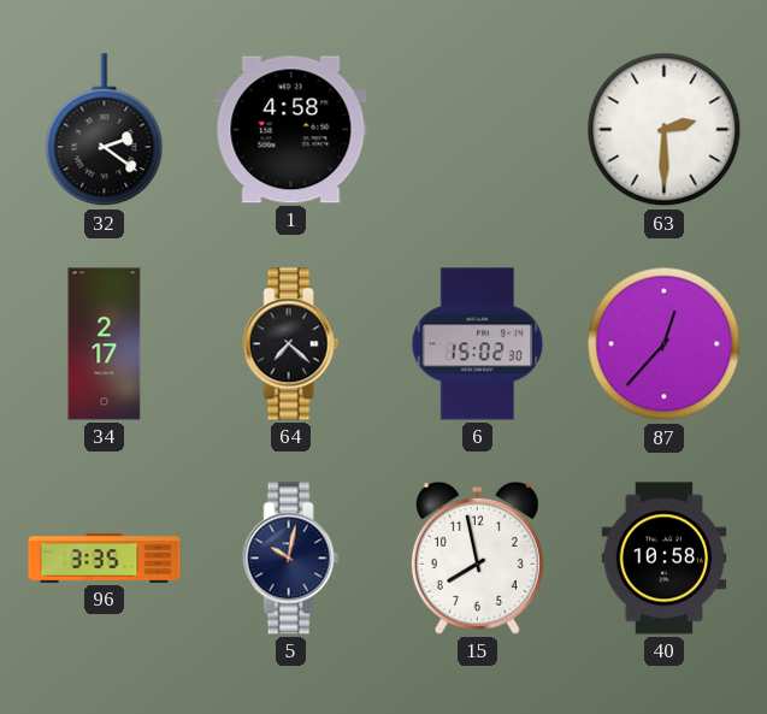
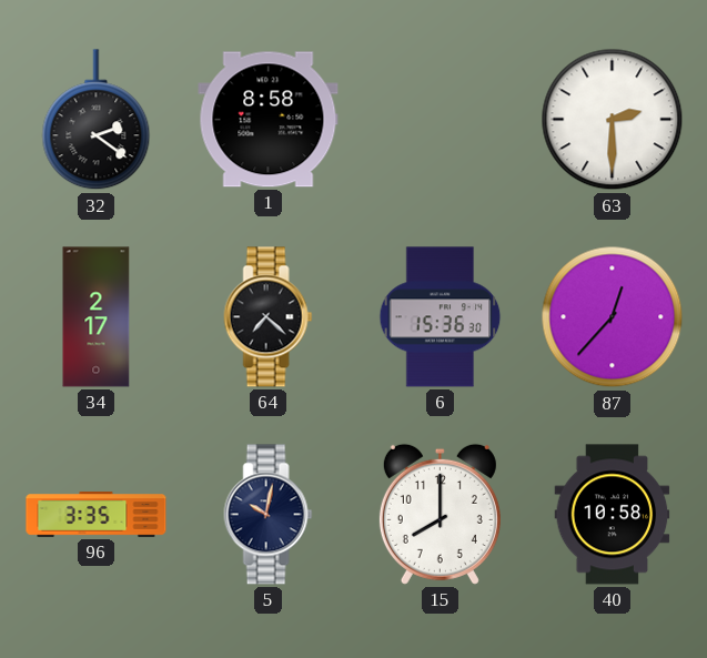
1: 4:58 -> 8:58
6: 15:02 -> 15:36
15: 7:58 -> 8:00
